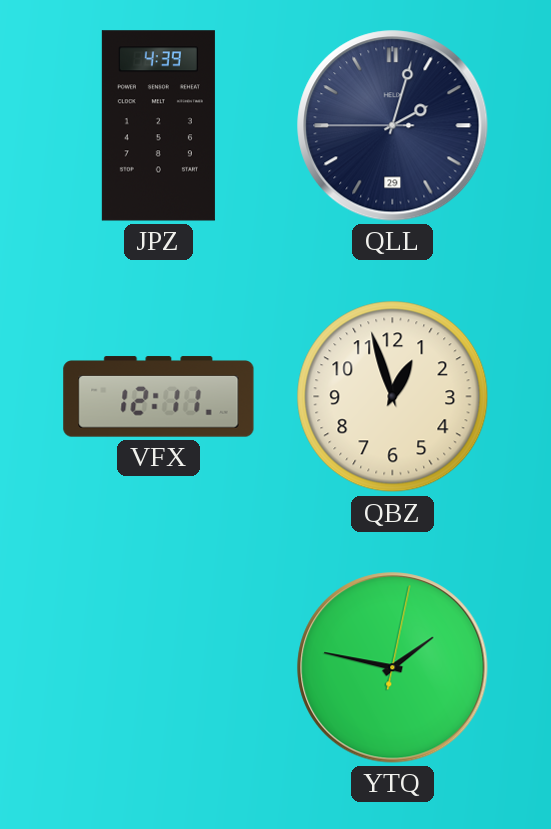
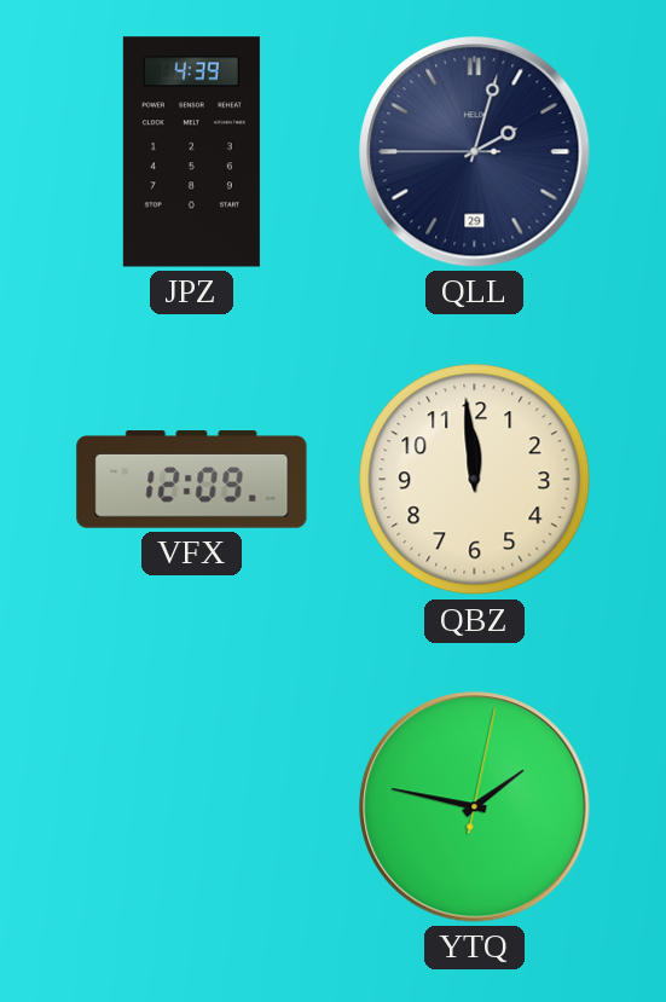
VFX: 12:11 -> 12:09
QBZ: 12:57 -> 11:59
